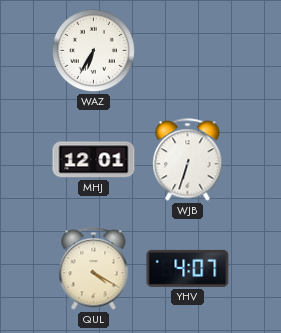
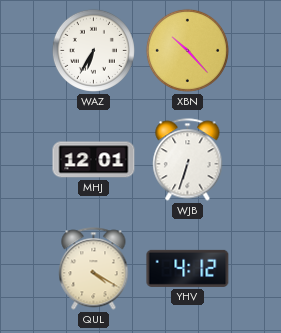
XBN: none -> 10:23
YHV: 4:07 -> 4:12
